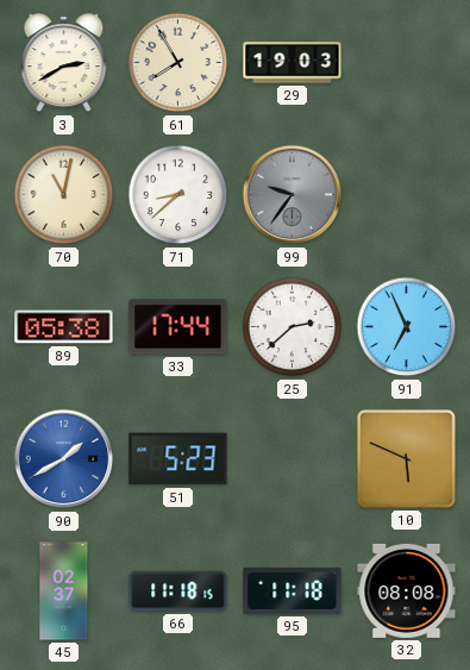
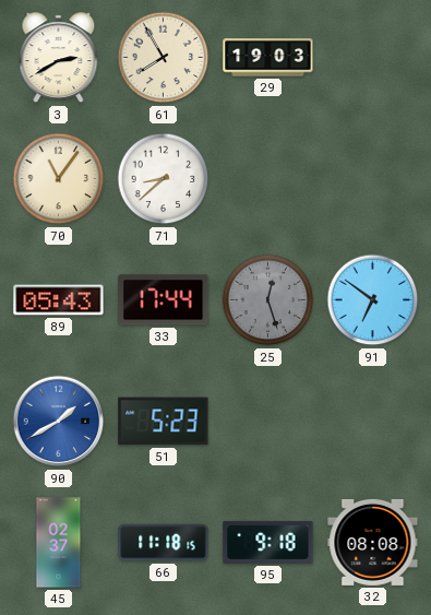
70: 11:02 -> 11:06
99: 9:36 -> none
89: 05:38 -> 05:43
25: 2:38 -> 12:27
25 dial: white -> grey
91: 6:56 -> 6:51
10: 5:49 -> none
95: 11:18 -> 9:18
